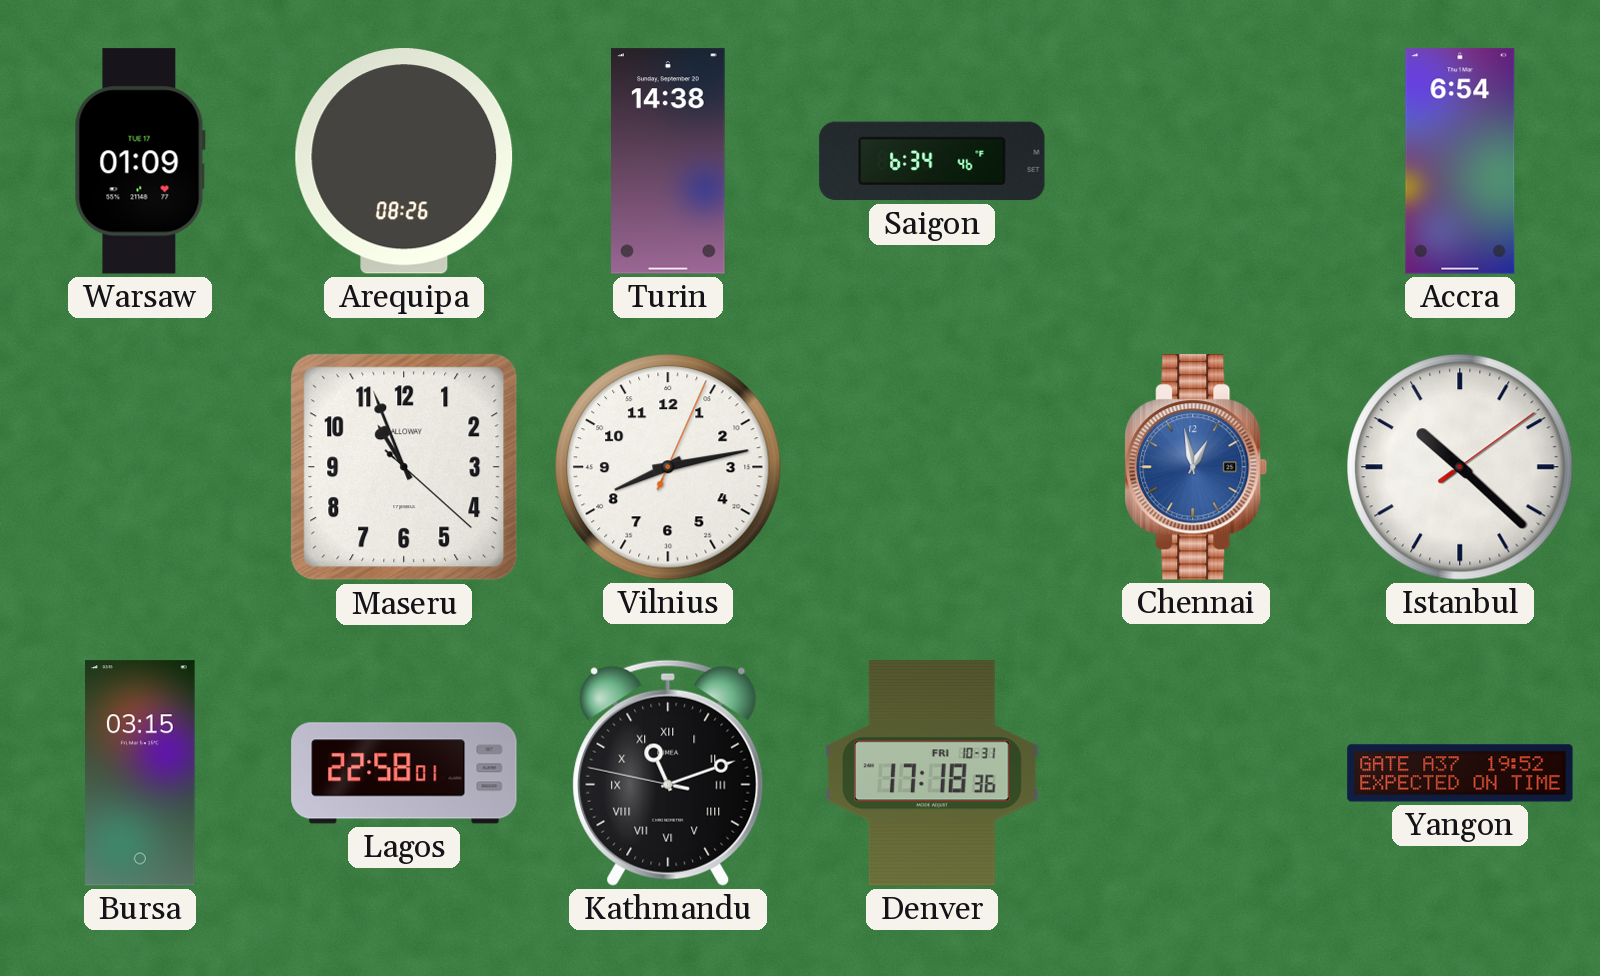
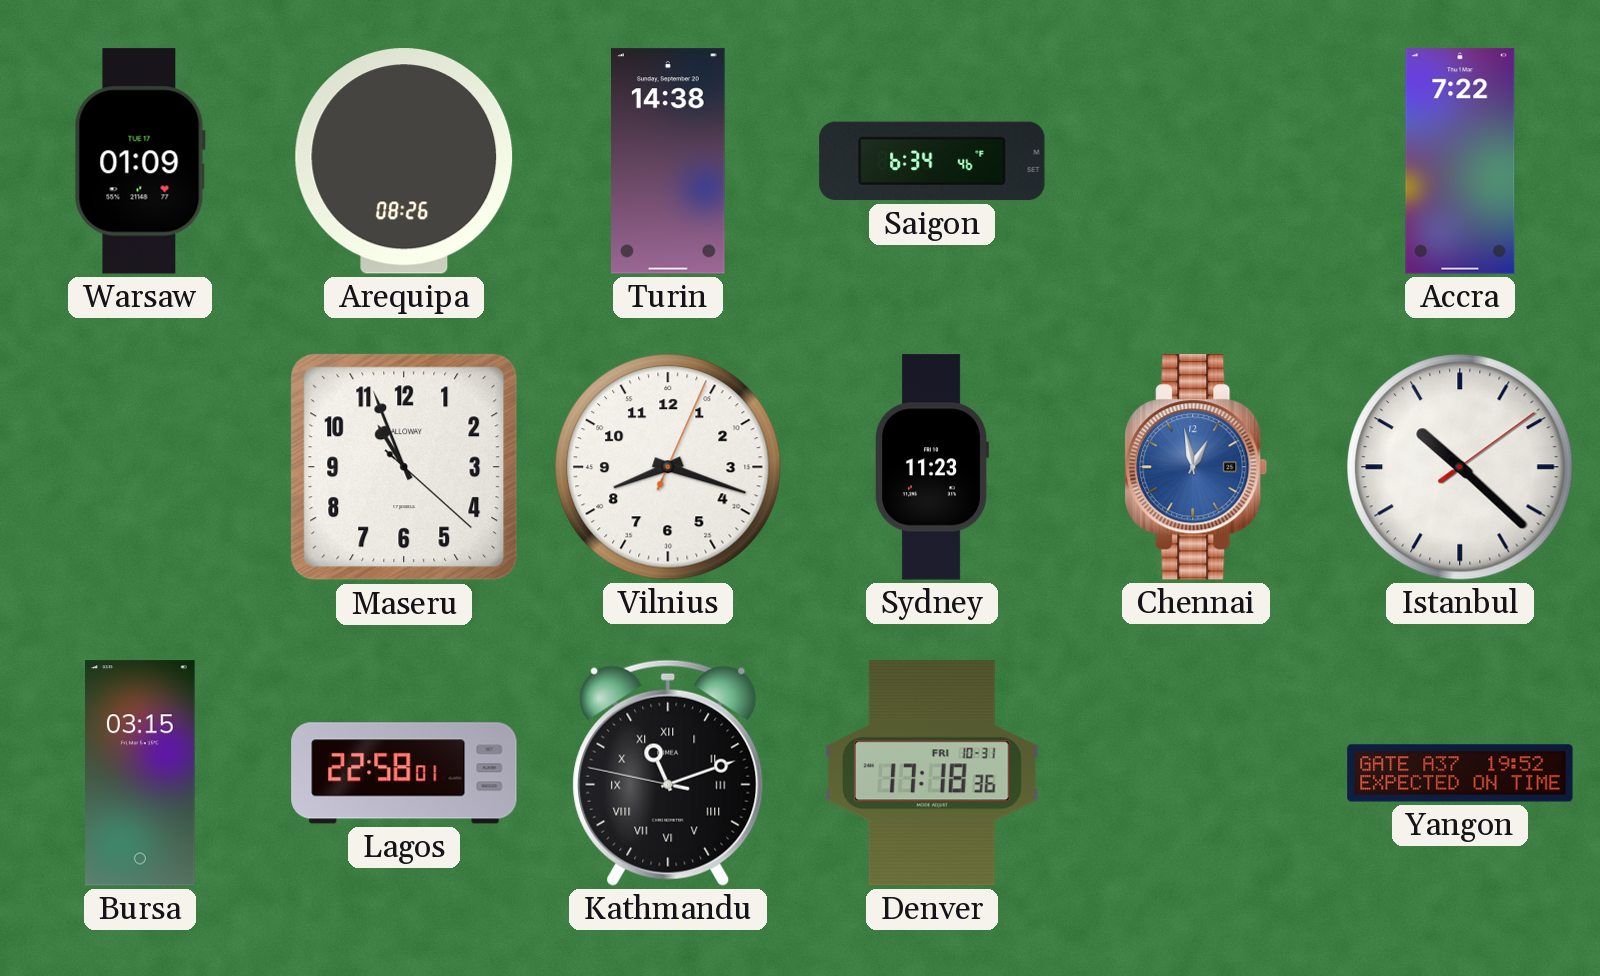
Accra: 6:54 -> 7:22
Vilnius: 8:13 -> 8:18
Sydney: none -> 11:23
